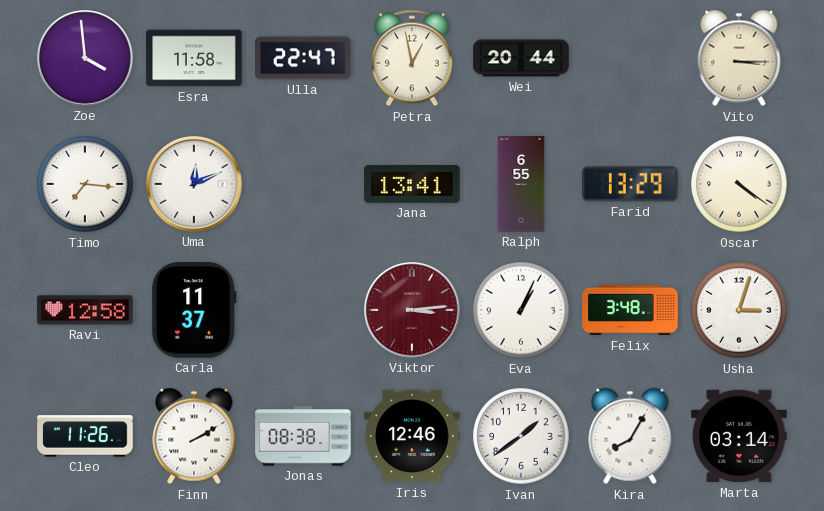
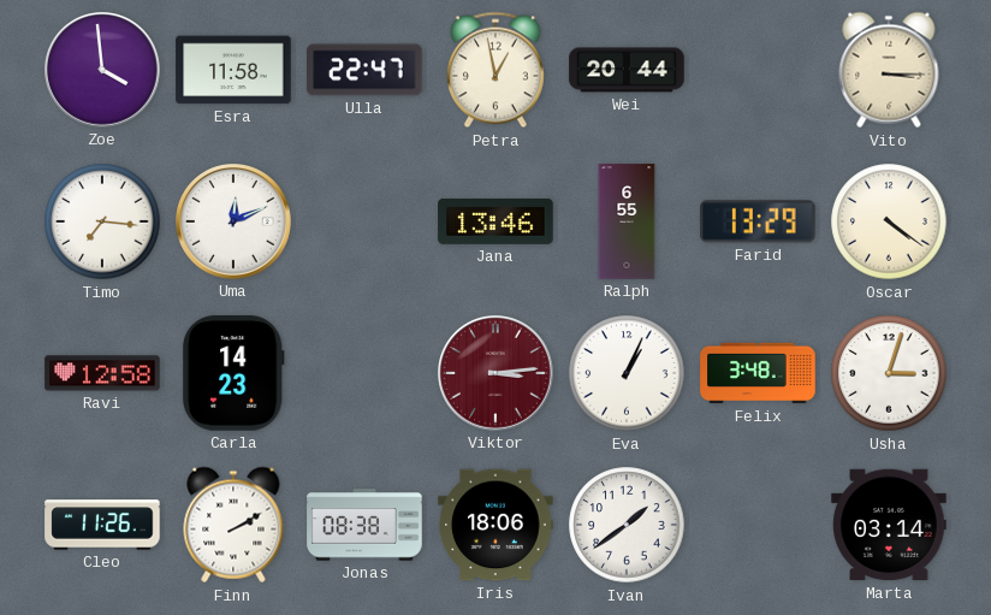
Jana: 13:41 -> 13:46
Carla: 11:37 -> 14:23
Iris: 12:46 -> 18:06
Kira: 8:05 -> none
